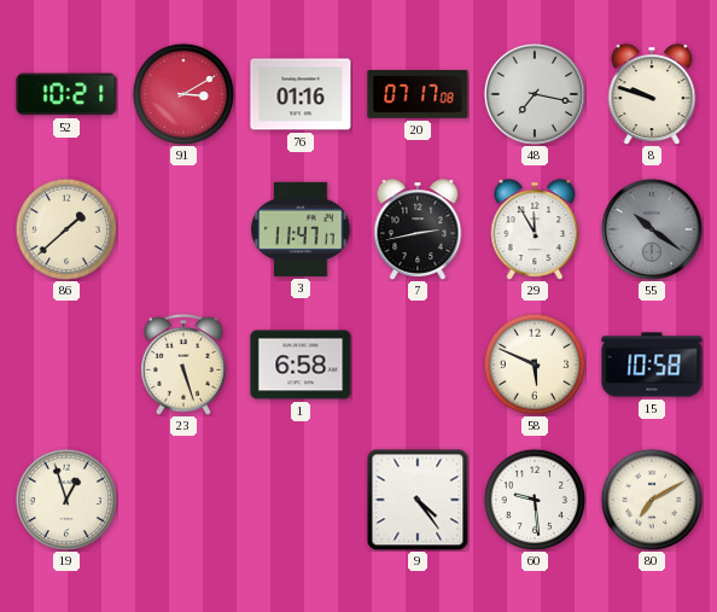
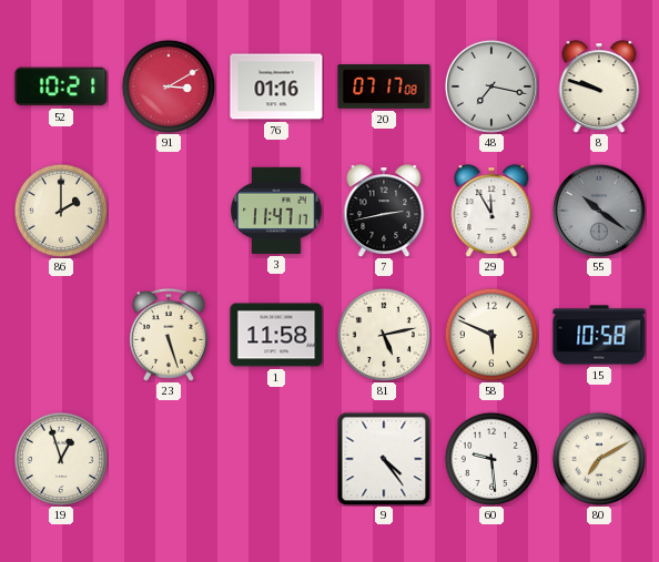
86: 1:38 -> 2:00
1: 6:58 -> 11:58
81: none -> 5:13
